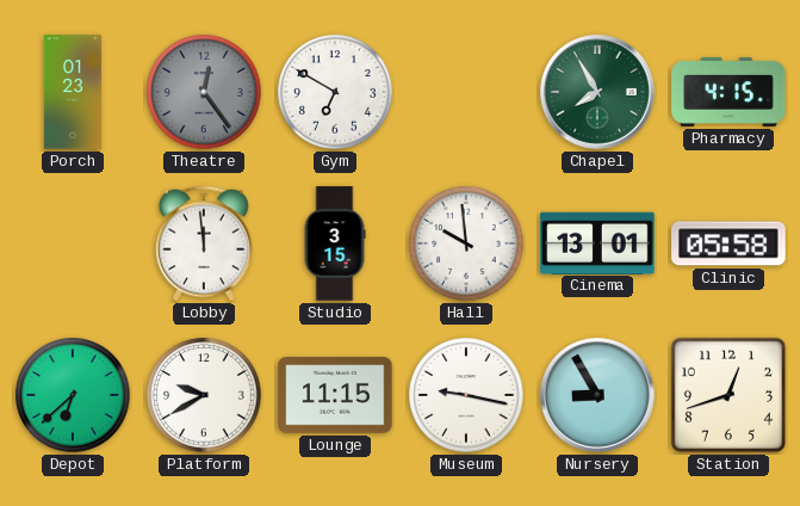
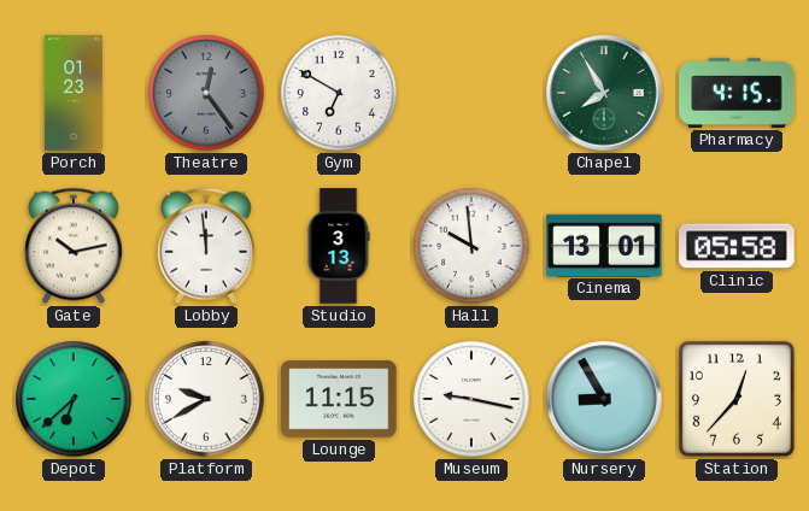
Gate: none -> 10:13
Studio: 3:15 -> 3:13
Station: 12:42 -> 12:37
